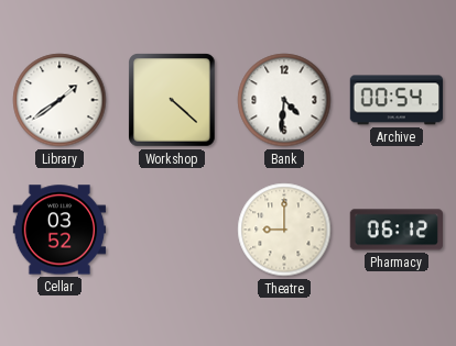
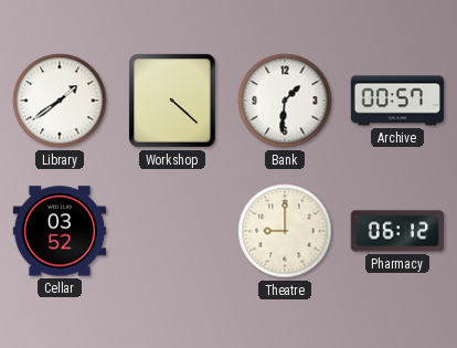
Bank: 4:31 -> 1:31
Archive: 00:54 -> 00:57
